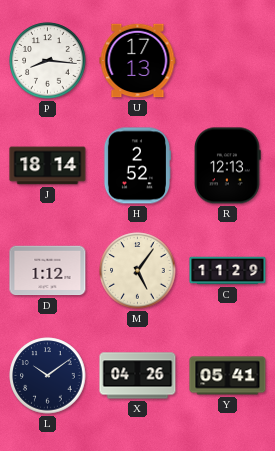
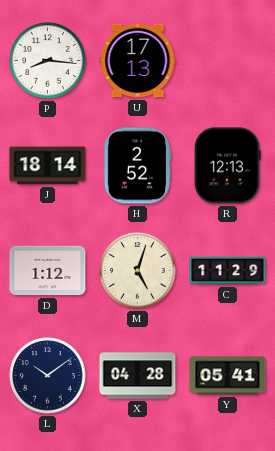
M: 5:06 -> 5:03
X: 04:26 -> 04:28
